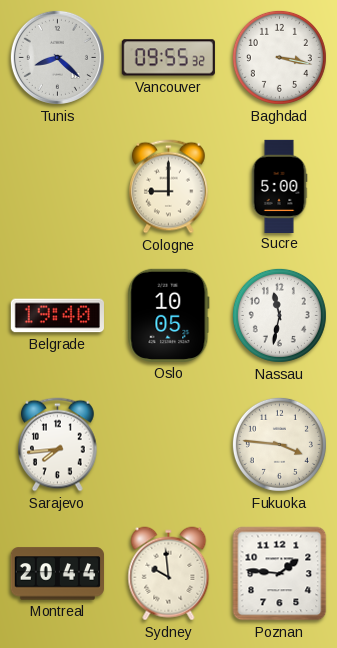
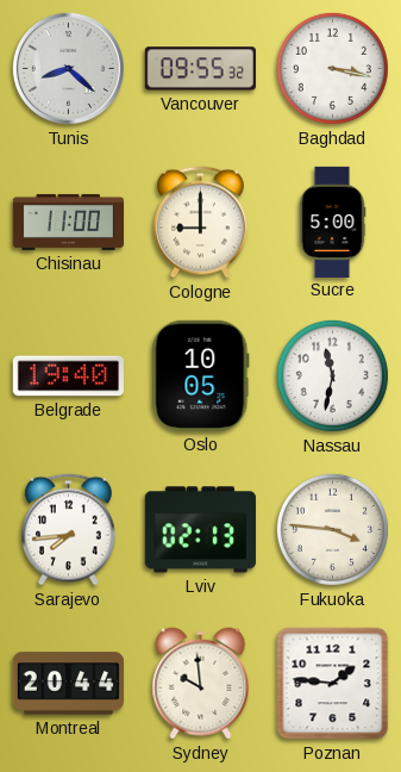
Chisinau: none -> 11:00
Lviv: none -> 02:13
